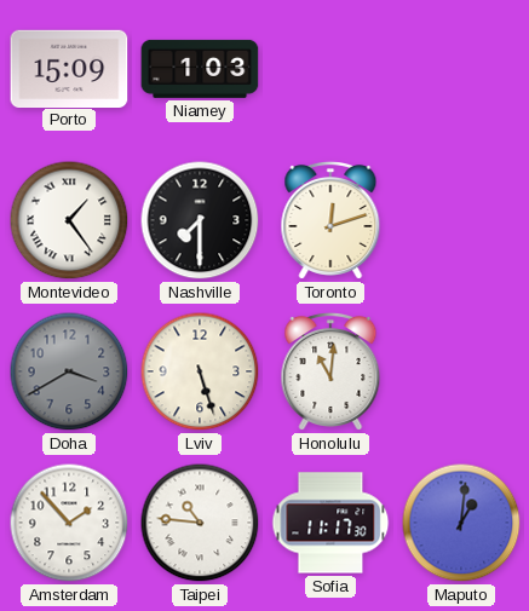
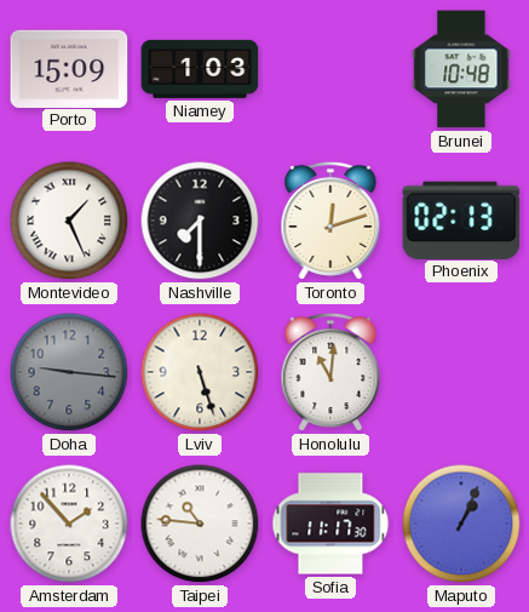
Brunei: none -> 10:48
Montevideo: 1:24 -> 1:26
Phoenix: none -> 02:13
Doha: 3:40 -> 9:16
Maputo: 1:01 -> 1:04
